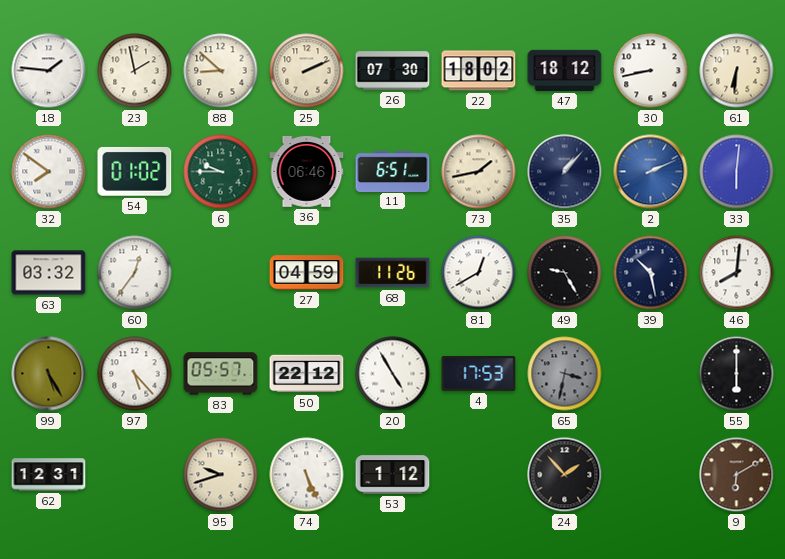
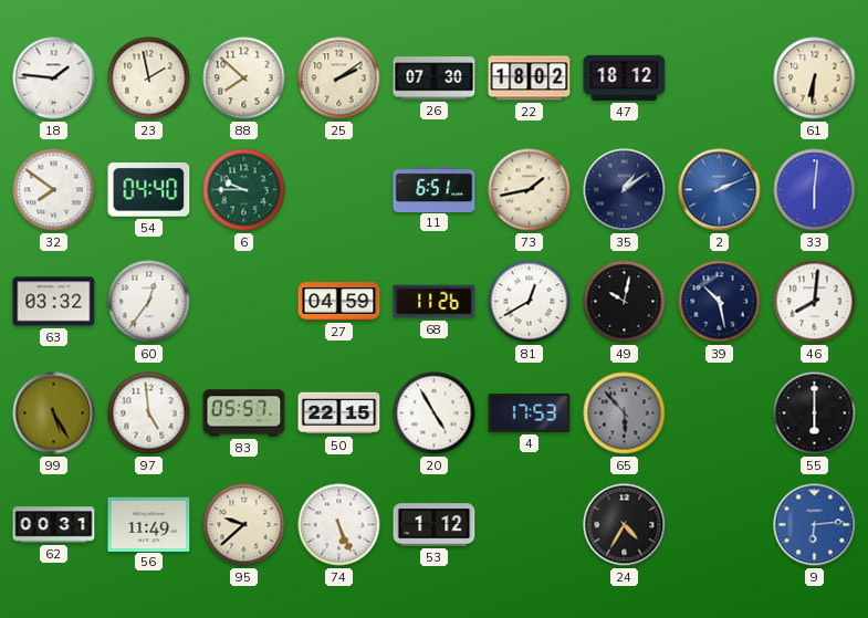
88: 8:52 -> 7:52
25: 2:11 -> 2:09
30: 8:43 -> none
54: 01:02 -> 04:40
36: 06:46 -> none
35: 1:07 -> 1:09
49: 9:25 -> 10:02
97: 5:23 -> 4:59
50: 22:12 -> 22:15
65: 3:32 -> 5:53
62: 12:31 -> 00:31
56: none -> 11:49
95: 9:42 -> 9:38
24: 1:53 -> 4:35
9: 6:10 -> 6:14
9 dial: brown -> blue
